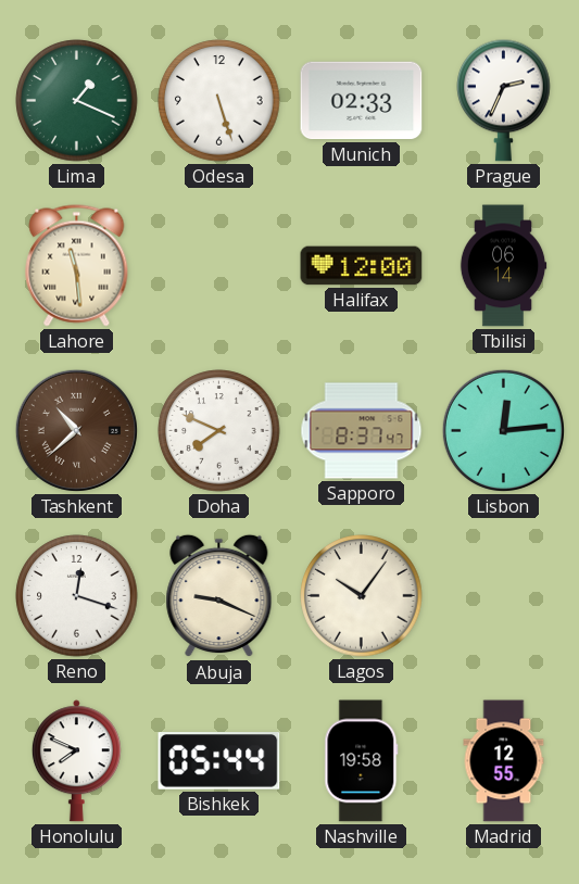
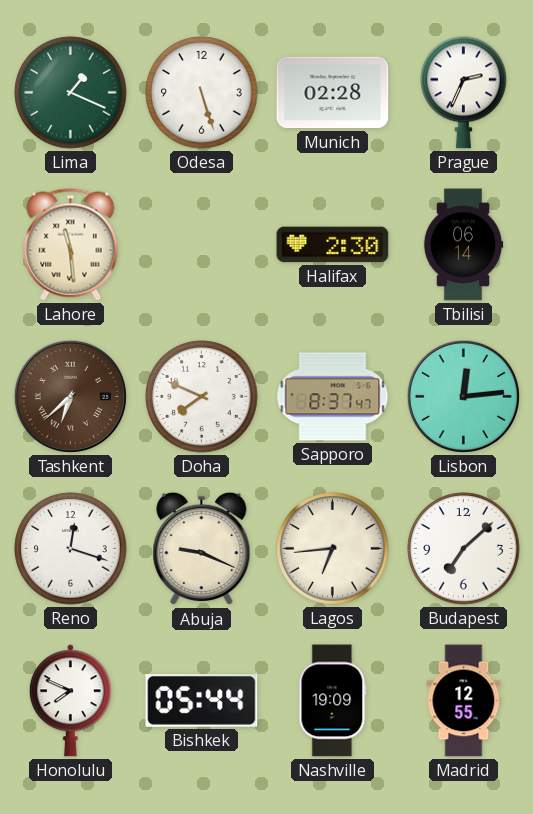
Munich: 02:33 -> 02:28
Halifax: 12:00 -> 2:30
Tashkent: 10:38 -> 6:38
Lagos: 10:06 -> 6:44
Budapest: none -> 7:08
Nashville: 19:58 -> 19:09
